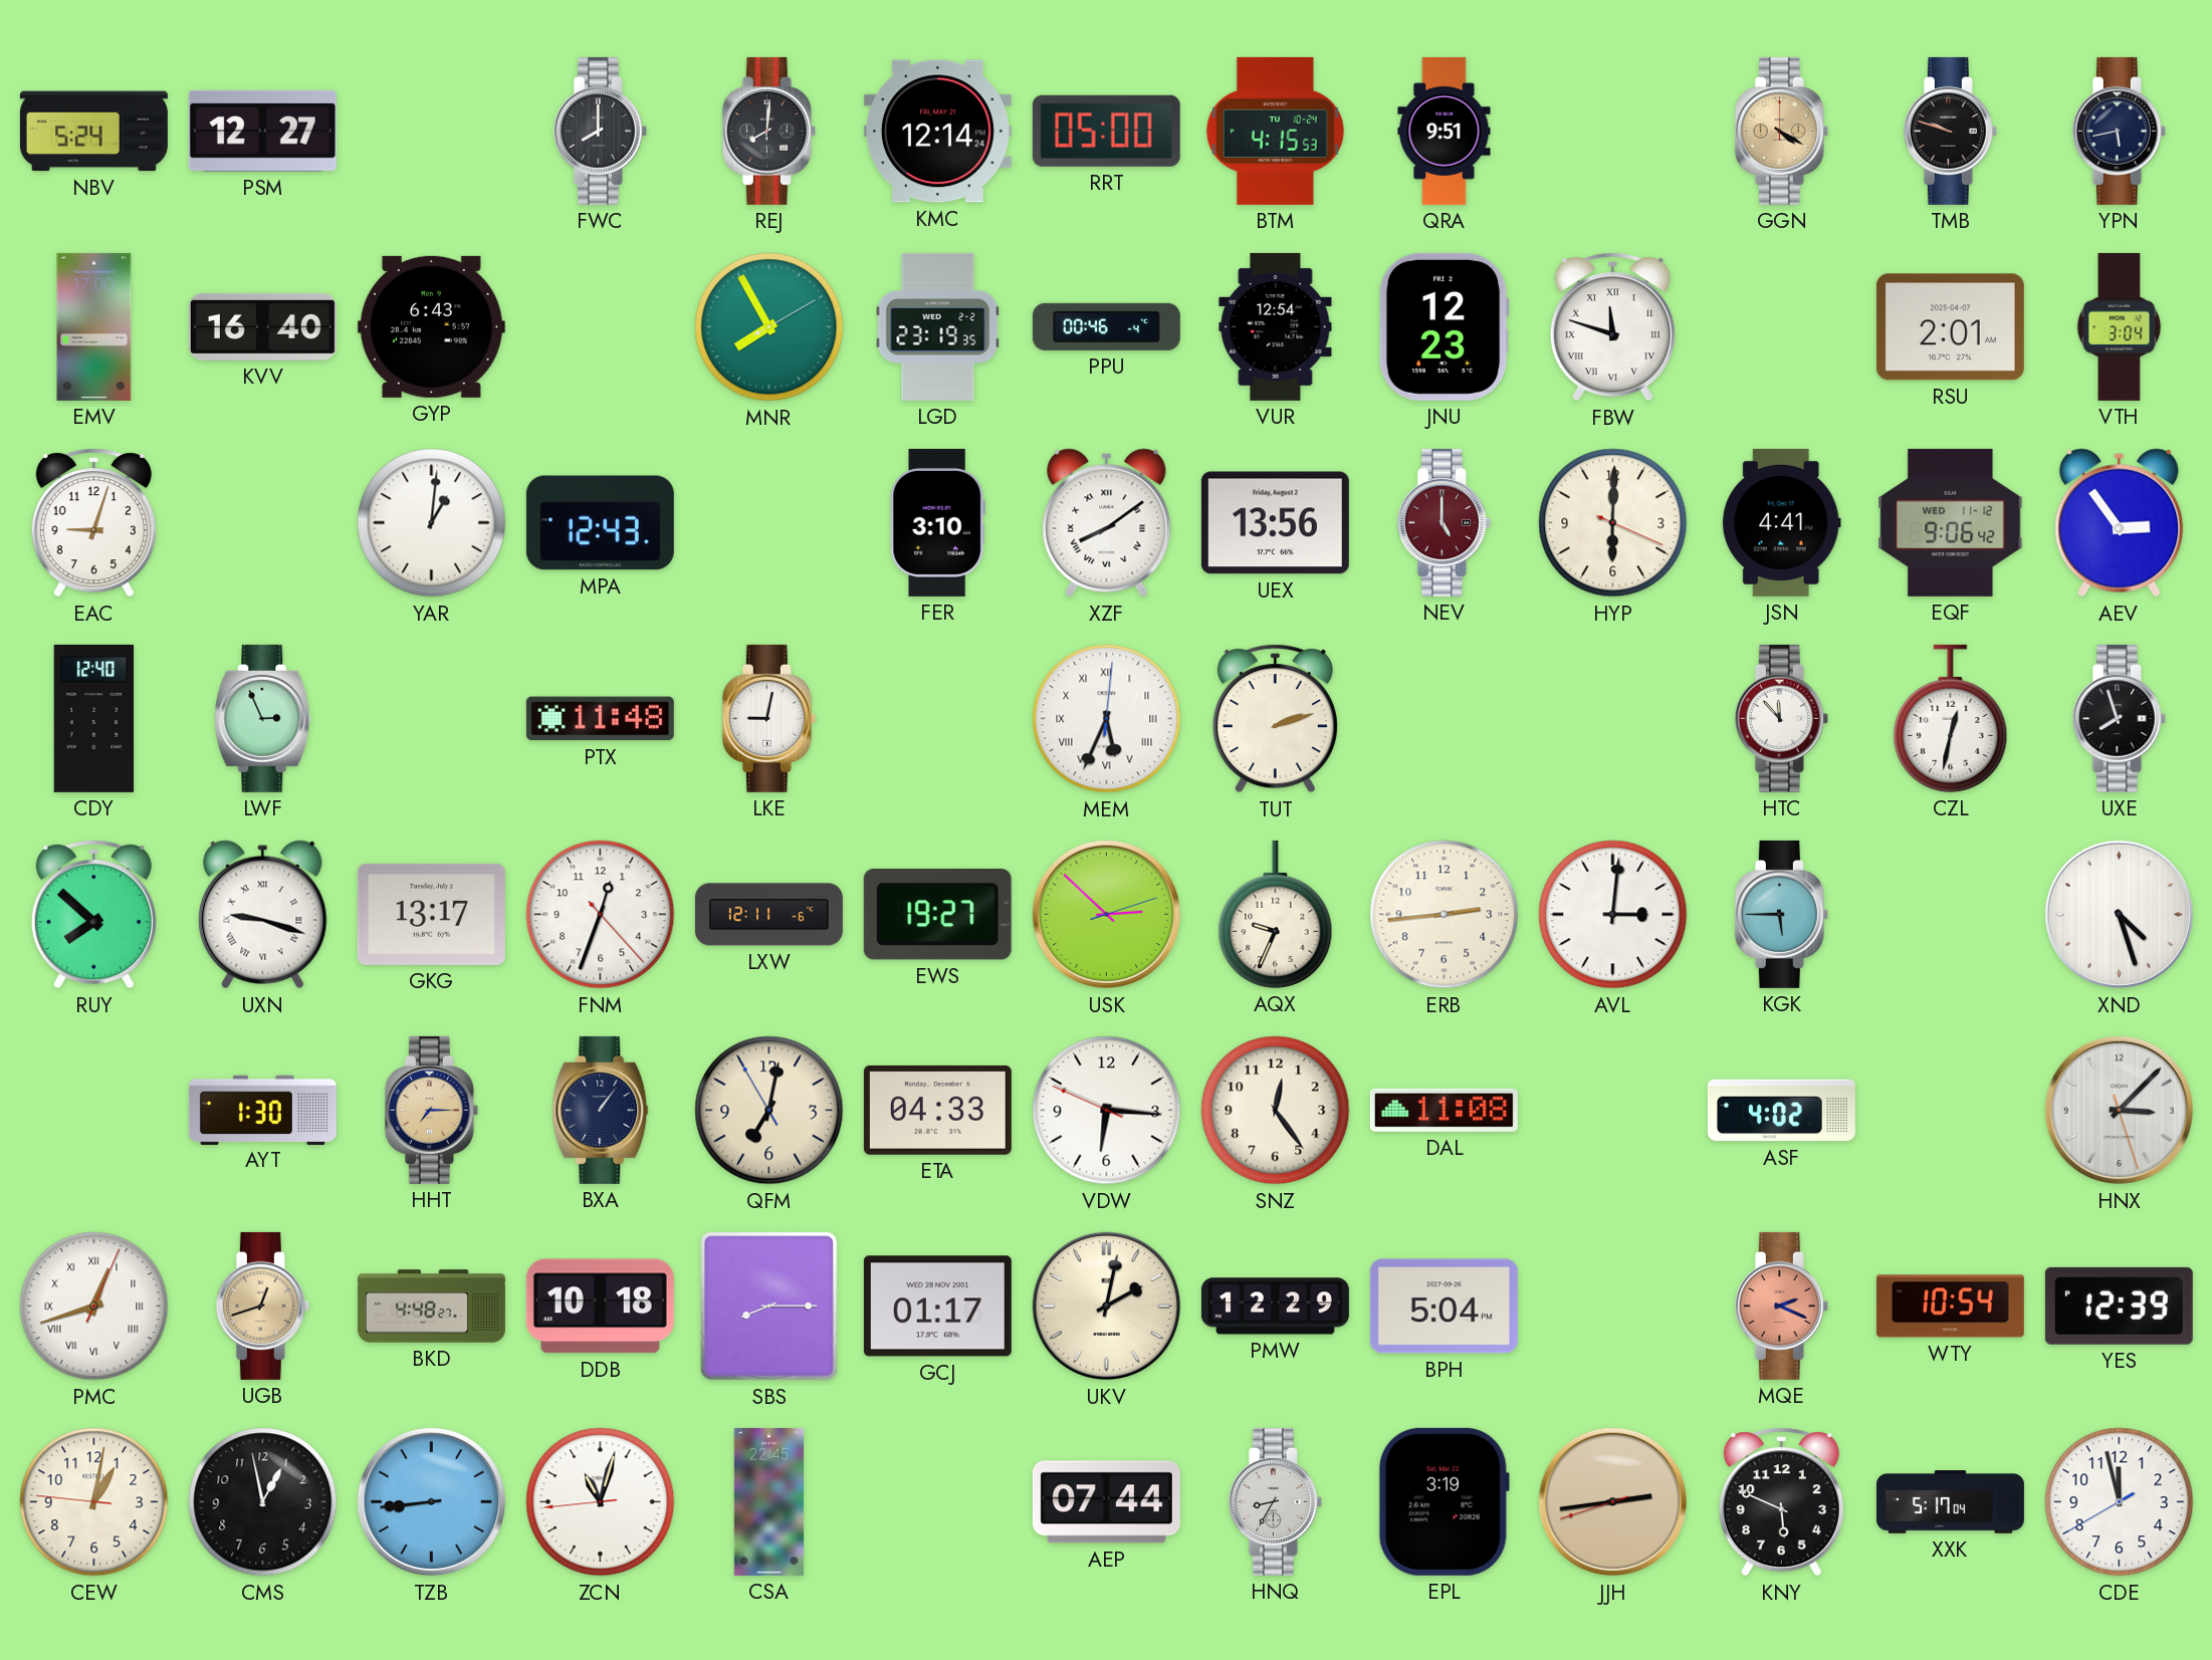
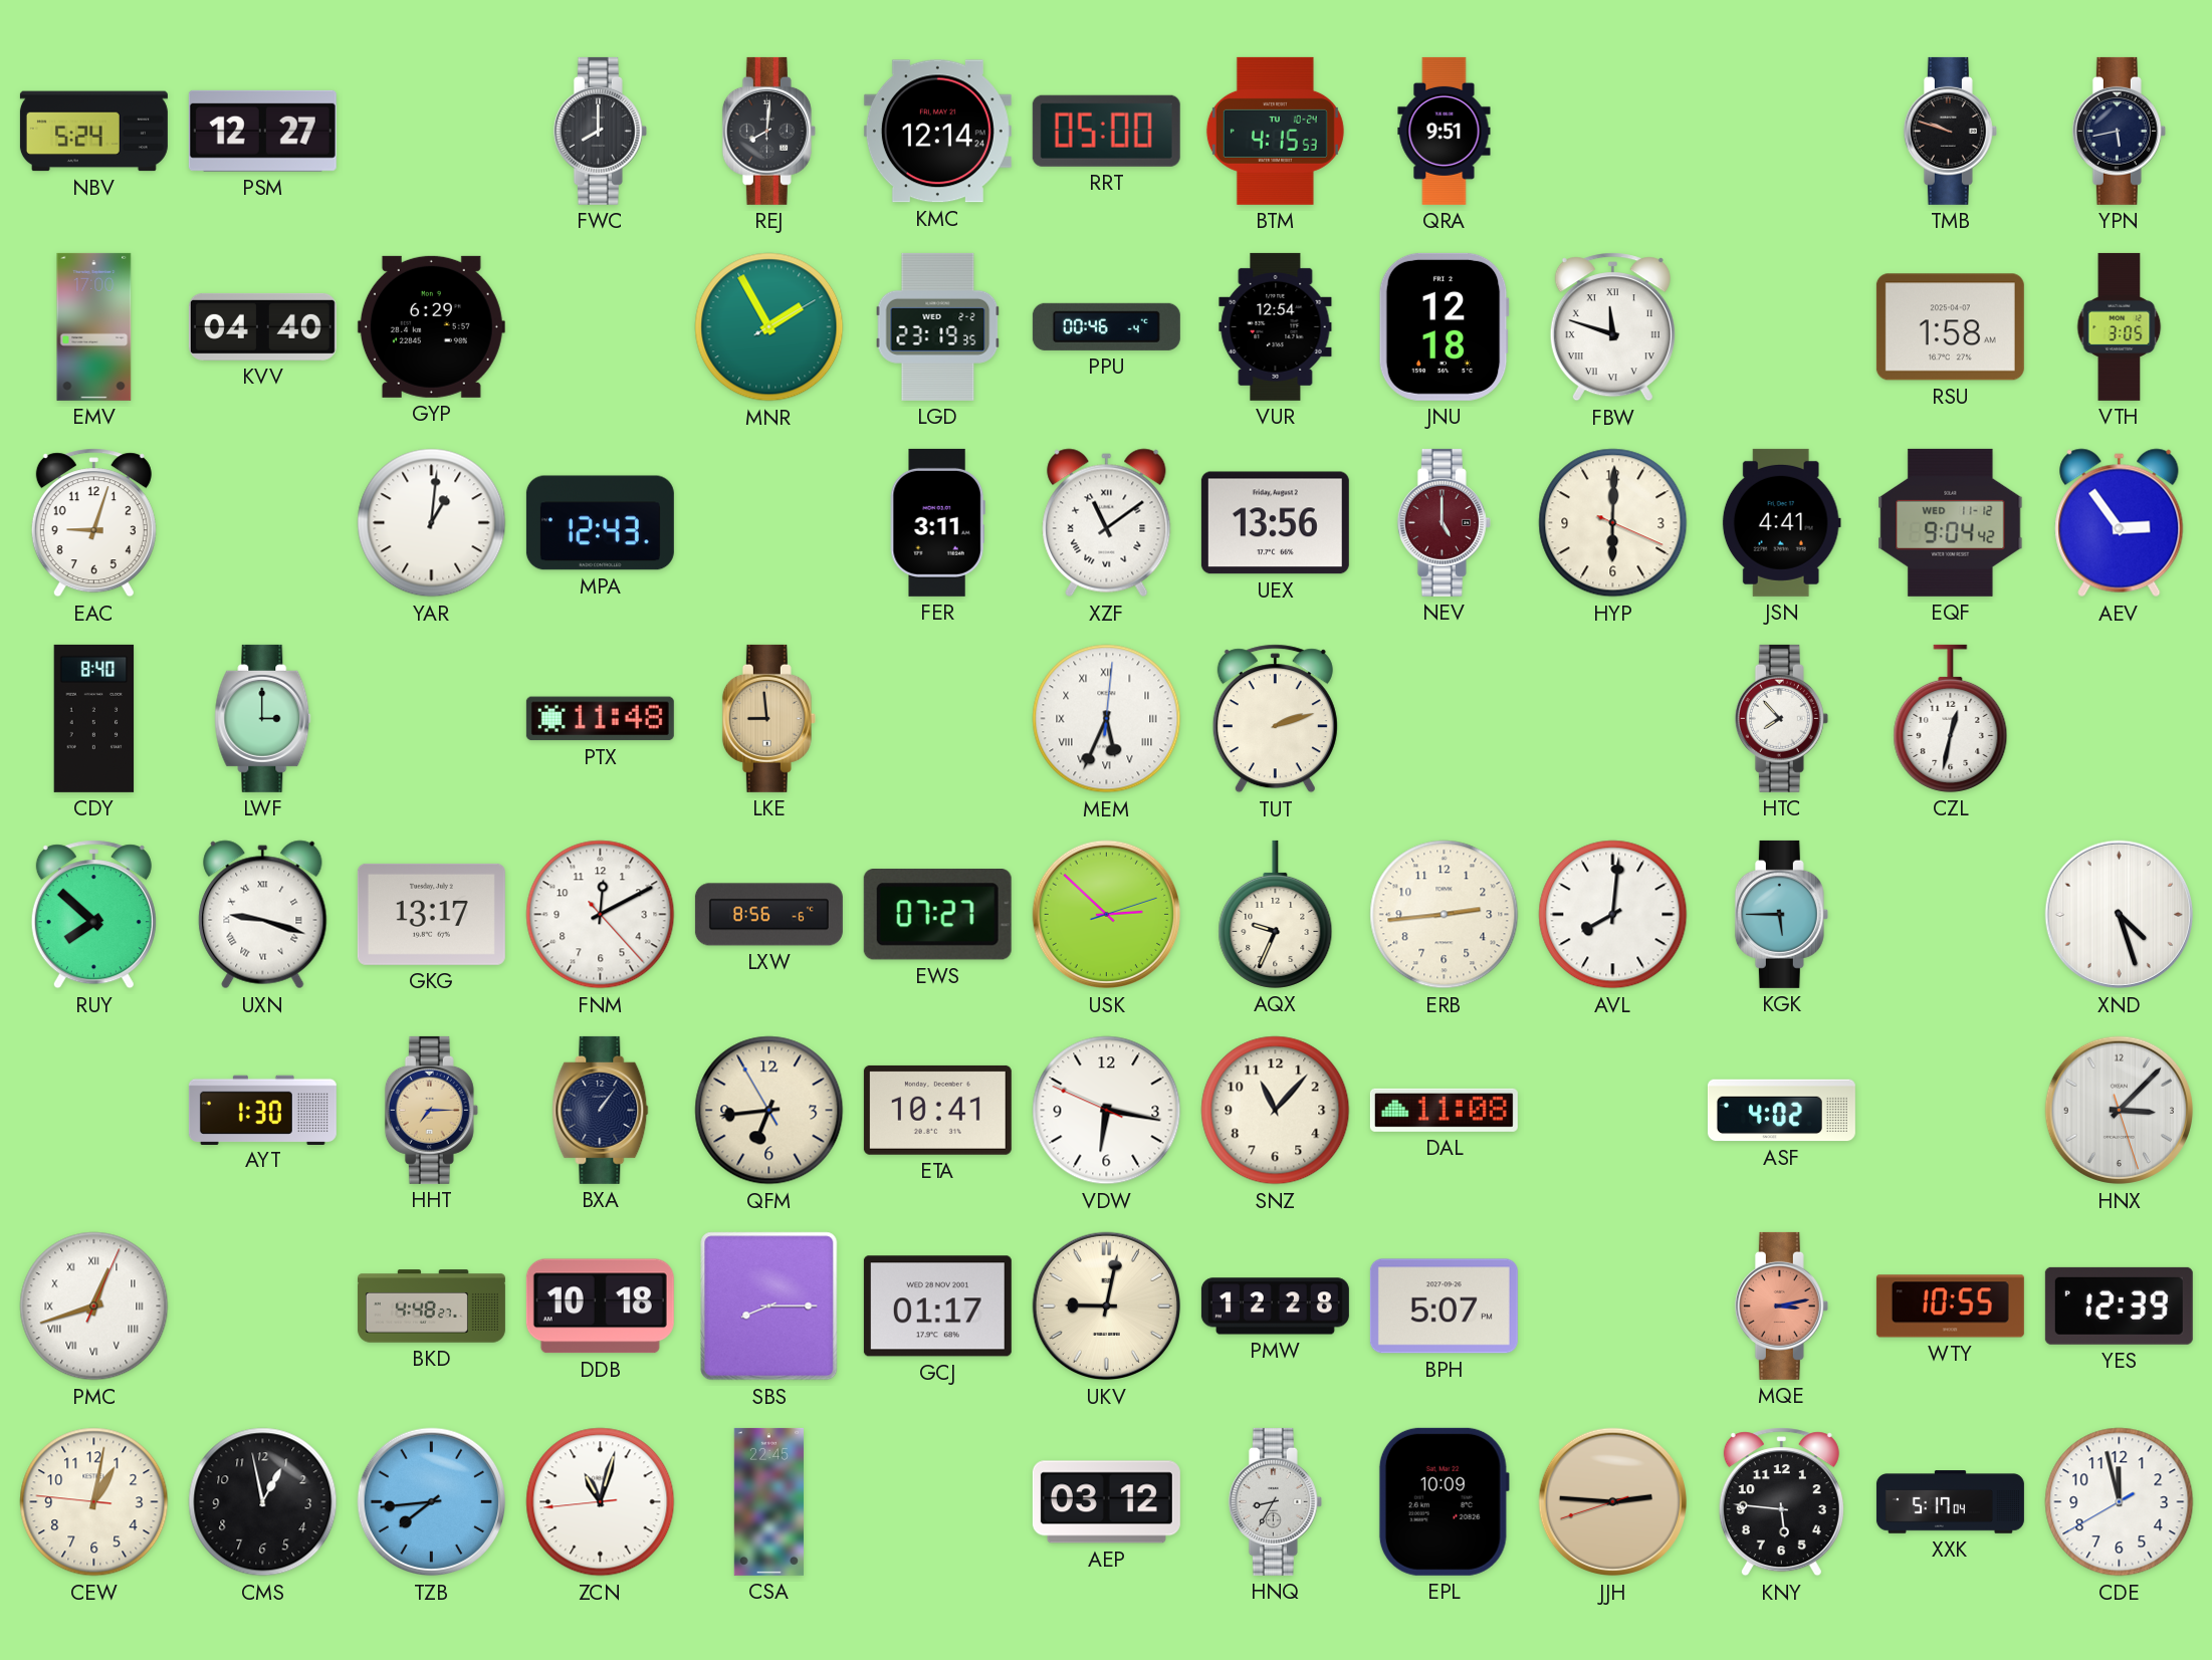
GGN: 4:20 -> none
KVV: 16:40 -> 04:40
GYP: 6:43 -> 6:29
MNR: 7:55 -> 1:55
JNU: 12:23 -> 12:18
RSU: 2:01 -> 1:58
VTH: 3:04 -> 3:05
FER: 3:10 -> 3:11
XZF: 8:09 -> 11:09
EQF: 9:06 -> 9:04
CDY: 12:40 -> 8:40
LWF: 2:56 -> 3:00
LKE: 9:02 -> 8:59
LKE dial: white -> champagne
HTC: 11:53 -> 7:53
UXE: 7:57 -> none
FNM: 12:33 -> 12:10
LXW: 12:11 -> 8:56
EWS: 19:27 -> 07:27
AVL: 3:01 -> 8:01
QFM: 7:01 -> 6:43
ETA: 04:33 -> 10:41
VDW: 6:15 -> 6:16
SNZ: 12:24 -> 11:07
UGB: 12:42 -> none
UKV: 2:02 -> 9:02
PMW: 12:29 -> 12:28
BPH: 5:04 -> 5:07
MQE: 2:19 -> 3:13
WTY: 10:54 -> 10:55
TZB: 8:44 -> 7:44
AEP: 07:44 -> 03:12
EPL: 3:19 -> 10:09
JJH: 2:43 -> 2:45
KNY: 5:49 -> 5:46
